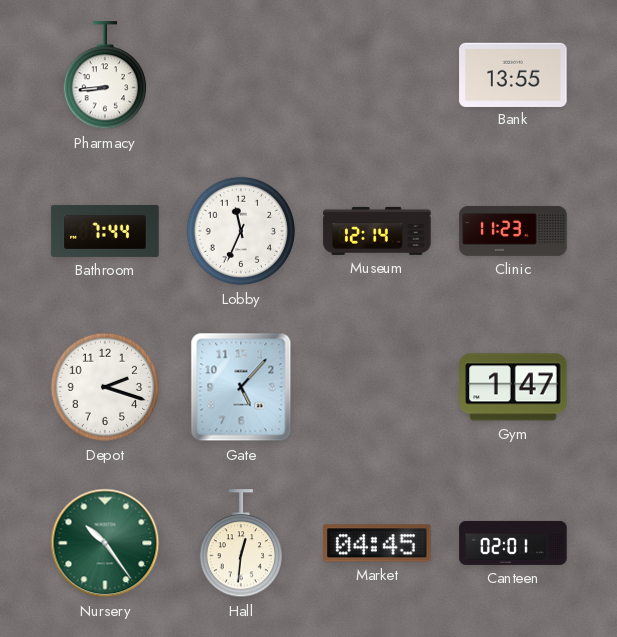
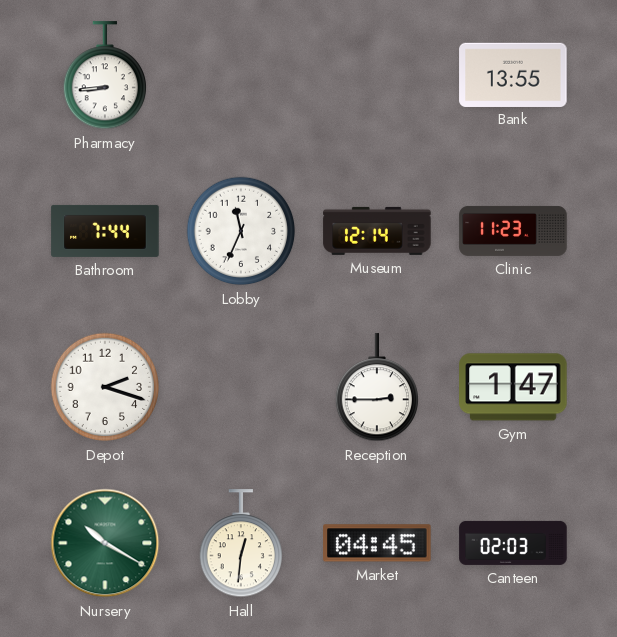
Gate: 5:07 -> none
Reception: none -> 2:45
Nursery: 10:24 -> 10:20
Canteen: 02:01 -> 02:03
